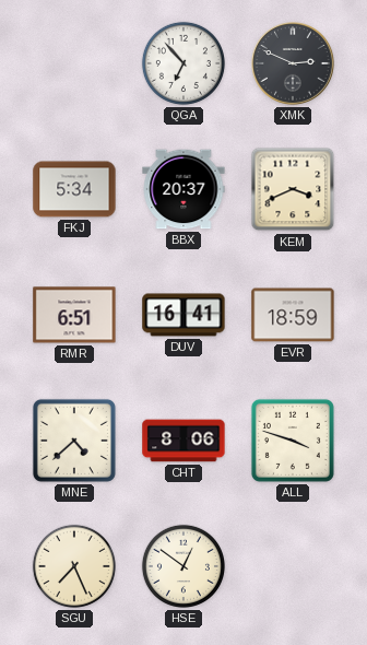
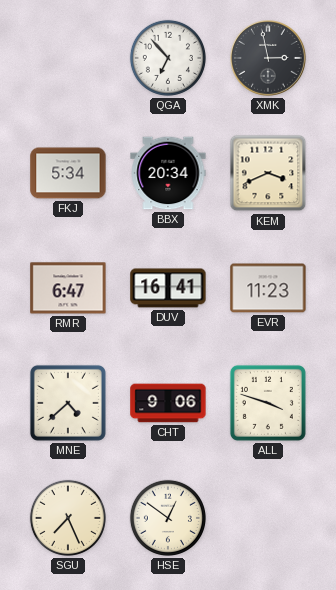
XMK: 2:49 -> 2:58
BBX: 20:37 -> 20:34
RMR: 6:51 -> 6:47
EVR: 18:59 -> 11:23
CHT: 8:06 -> 9:06
